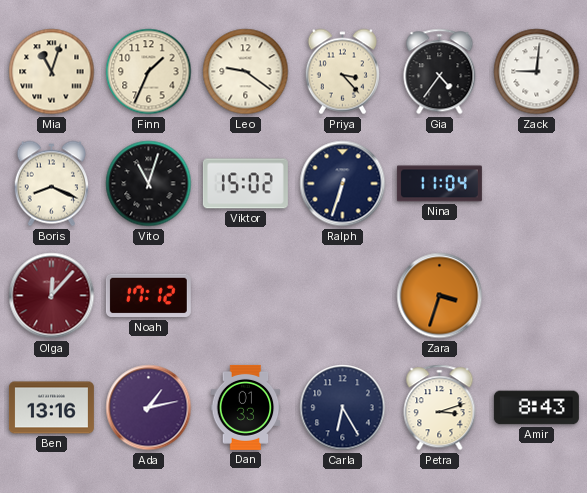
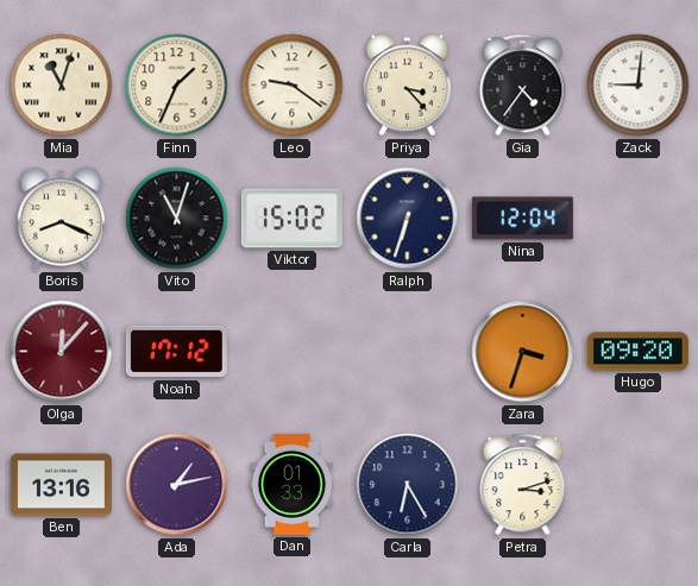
Nina: 11:04 -> 12:04
Hugo: none -> 09:20
Amir: 8:43 -> none
